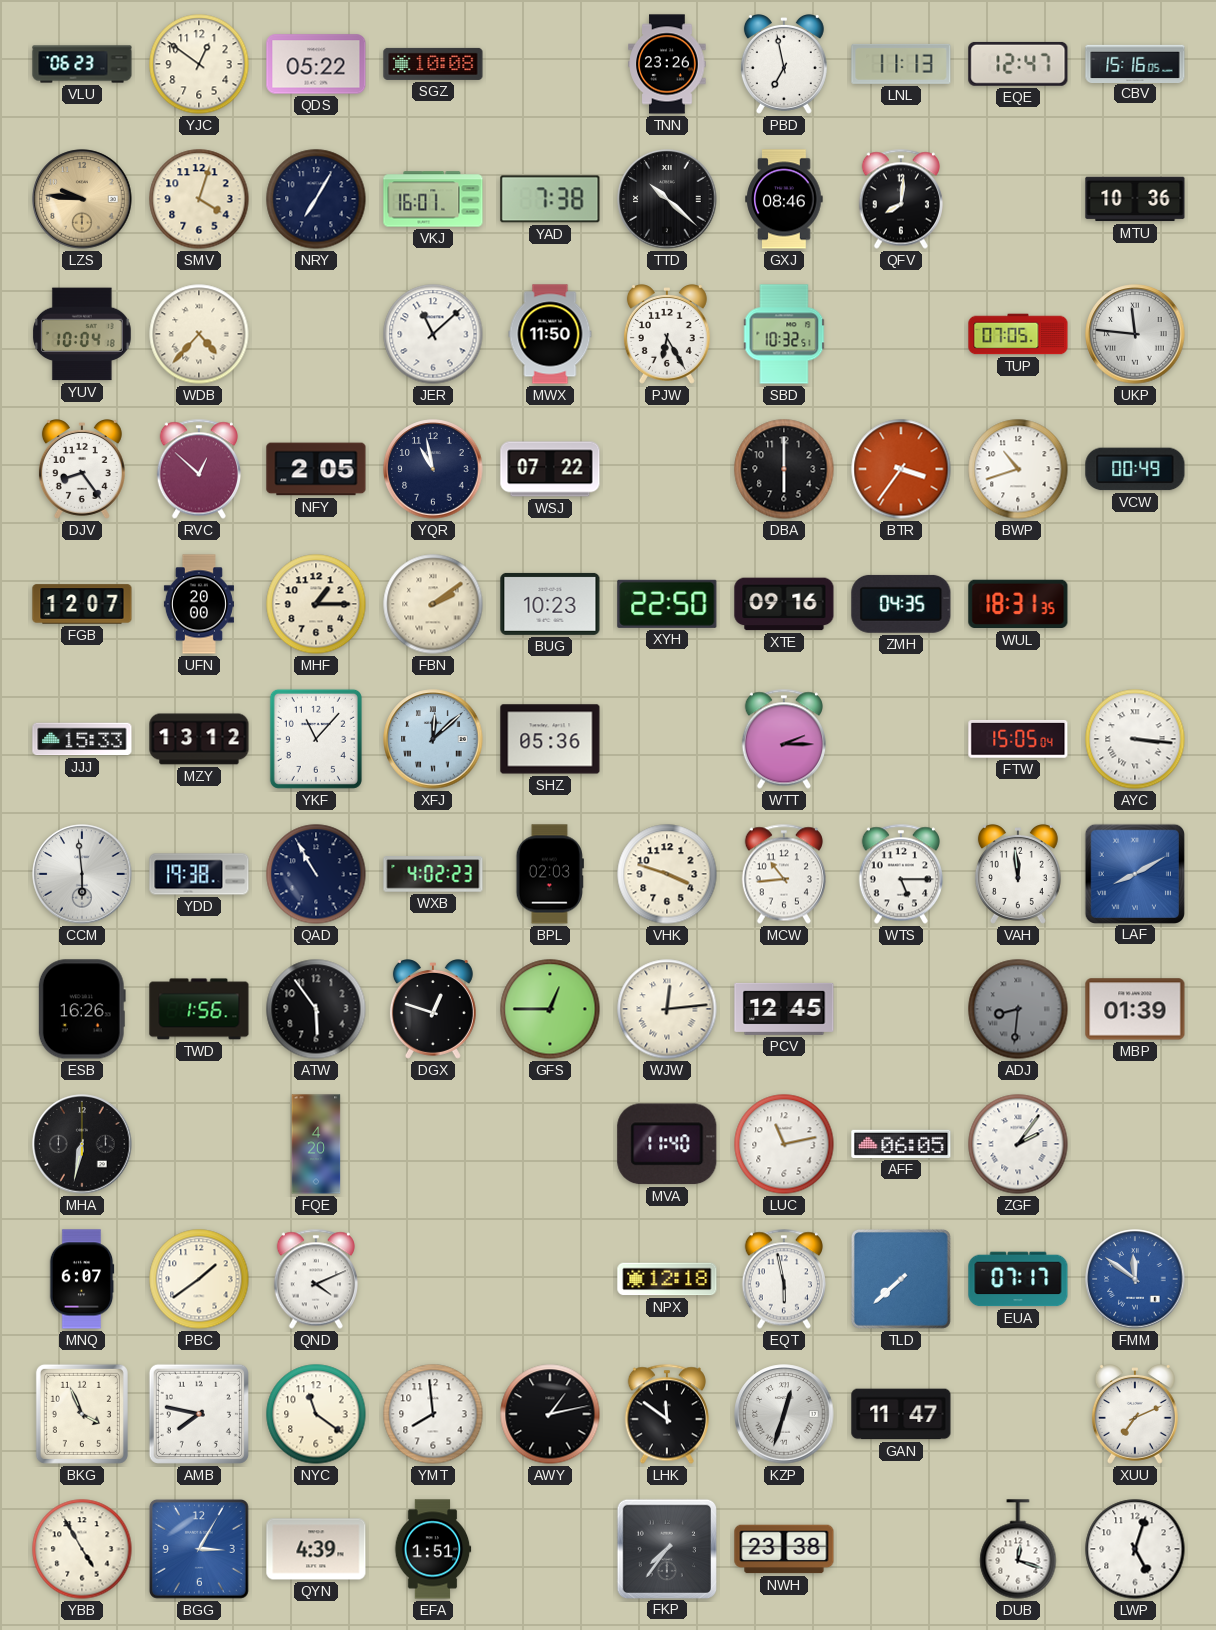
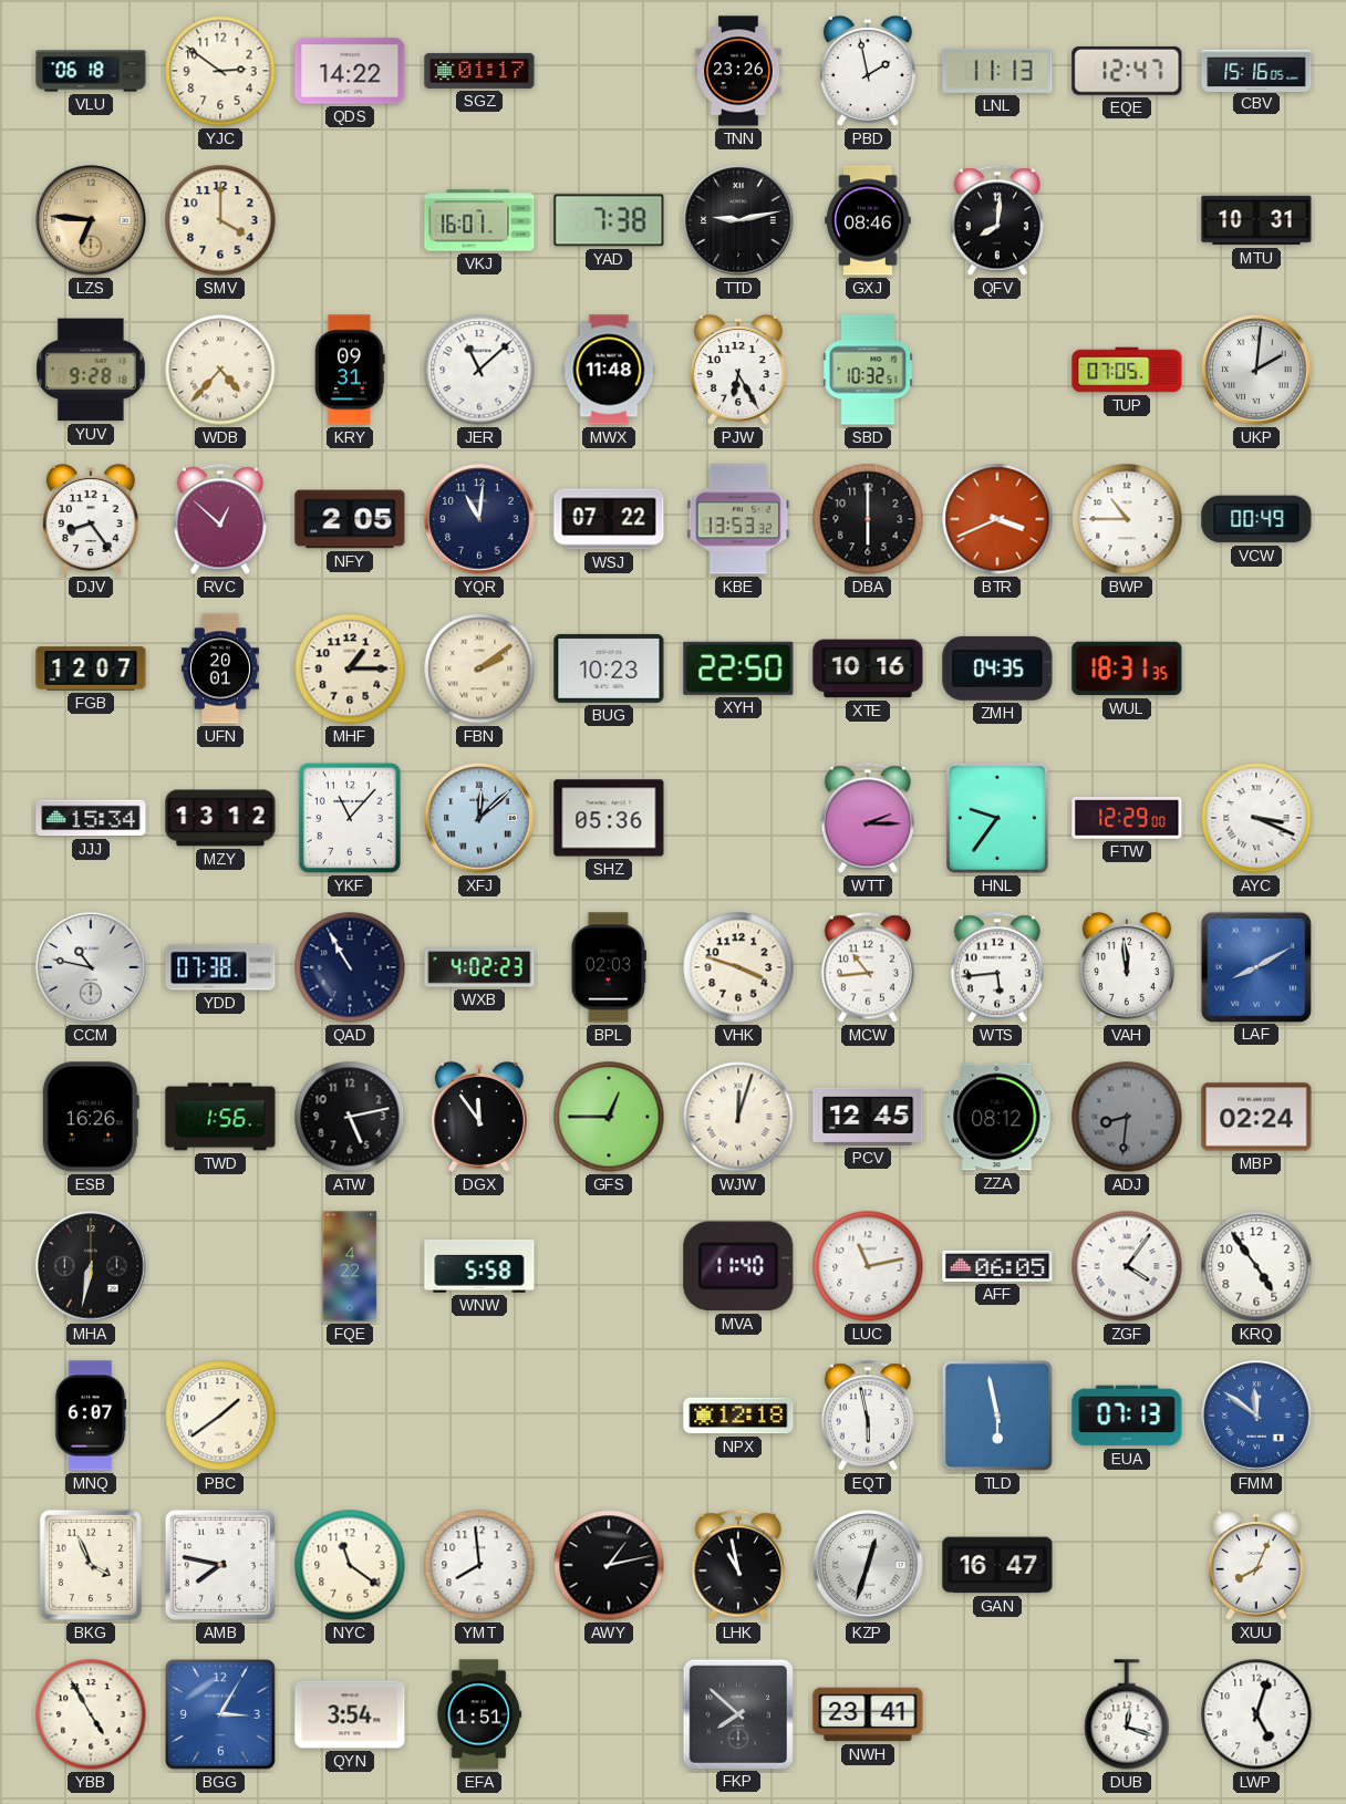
VLU: 06:23 -> 06:18
YJC: 12:51 -> 2:51
QDS: 05:22 -> 14:22
SGZ: 10:08 -> 01:17
PBD: 6:58 -> 1:58
LZS: 9:46 -> 6:46
SMV: 4:03 -> 4:00
NRY: 7:05 -> none
TTD: 10:22 -> 9:13
MTU: 10:36 -> 10:31
YUV: 10:04 -> 9:28
KRY: none -> 09:31
MWX: 11:50 -> 11:48
UKP: 11:46 -> 2:01
YQR: 10:58 -> 11:01
KBE: none -> 13:53
BTR: 3:36 -> 3:41
BWP: 10:42 -> 10:45
UFN: 20:00 -> 20:01
XTE: 09:16 -> 10:16
JJJ: 15:33 -> 15:34
HNL: none -> 9:36
FTW: 15:05 -> 12:29
AYC: 3:16 -> 3:19
CCM: 5:59 -> 10:47
YDD: 19:38 -> 07:38
WTS: 5:15 -> 5:44
ATW: 5:54 -> 5:13
DGX: 12:48 -> 11:54
WJW: 12:14 -> 12:03
ZZA: none -> 08:12
MBP: 01:39 -> 02:24
FQE: 4:20 -> 4:22
WNW: none -> 5:58
ZGF: 2:06 -> 4:06
KRQ: none -> 4:54
QND: 4:11 -> none
TLD: 7:38 -> 5:58
EUA: 07:17 -> 07:13
LHK: 11:51 -> 10:58
GAN: 11:47 -> 16:47
XUU: 7:11 -> 8:04
QYN: 4:39 -> 3:54
FKP: 7:36 -> 7:52
NWH: 23:38 -> 23:41
